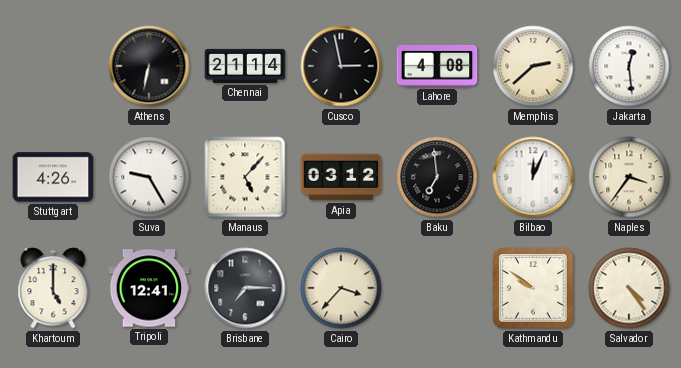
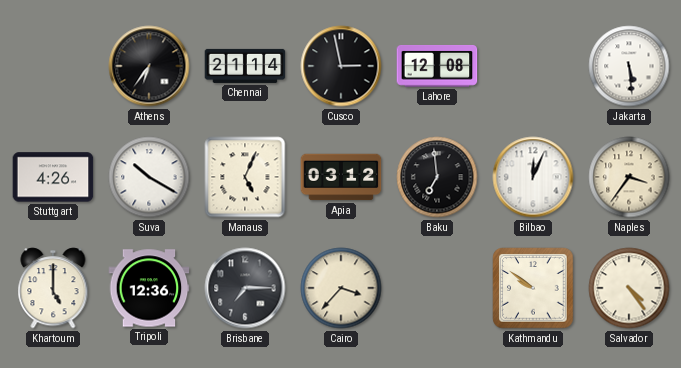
Athens: 6:32 -> 6:36
Lahore: 4:08 -> 12:08
Memphis: 2:38 -> none
Jakarta: 12:29 -> 5:29
Suva: 9:25 -> 10:20
Manaus: 5:07 -> 5:04
Tripoli: 12:41 -> 12:36
